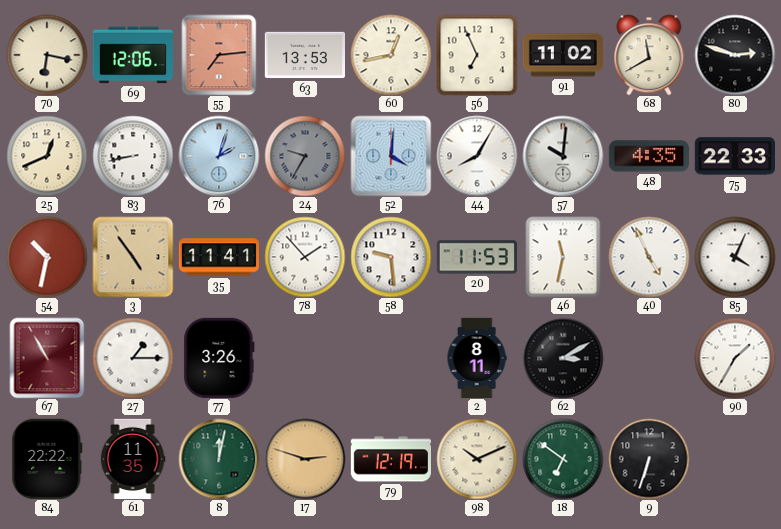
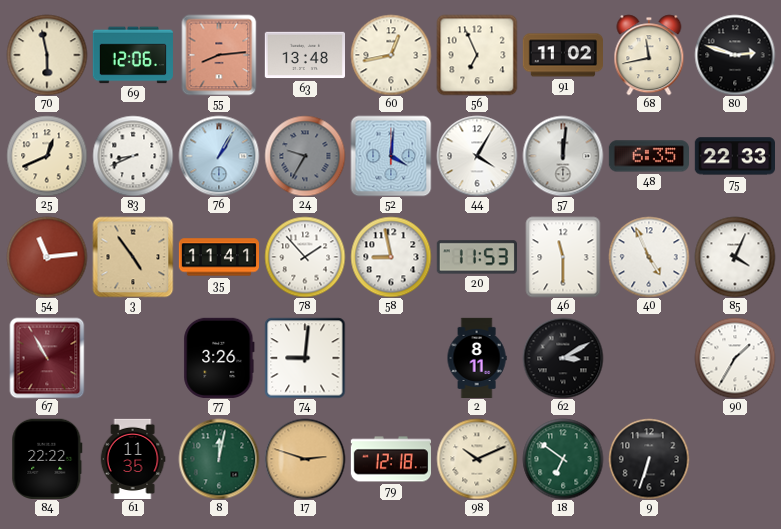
70: 6:17 -> 5:58
55: 7:14 -> 8:14
63: 13:53 -> 13:48
68: 11:40 -> 11:43
83: 8:43 -> 8:41
76: 2:03 -> 1:05
44: 8:05 -> 4:05
57: 10:01 -> 12:01
48: 4:35 -> 6:35
54: 10:32 -> 11:14
58: 9:29 -> 8:58
46: 11:32 -> 11:30
27: 1:15 -> none
74: none -> 9:01
79: 12:19 -> 12:18
